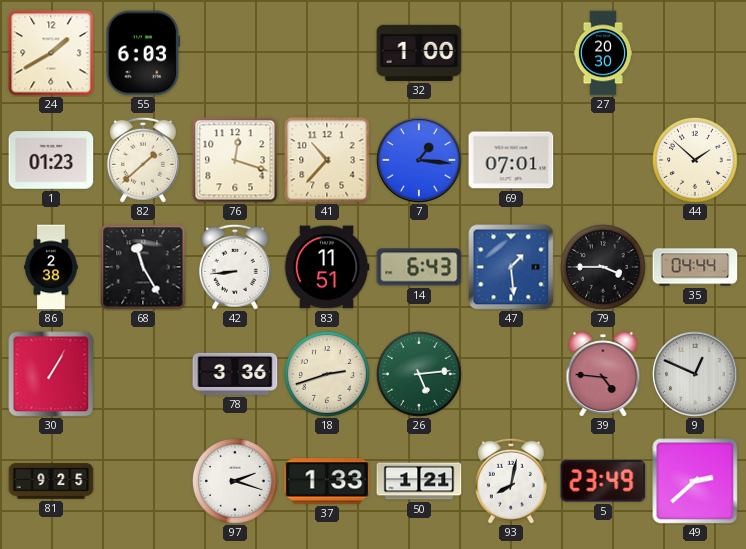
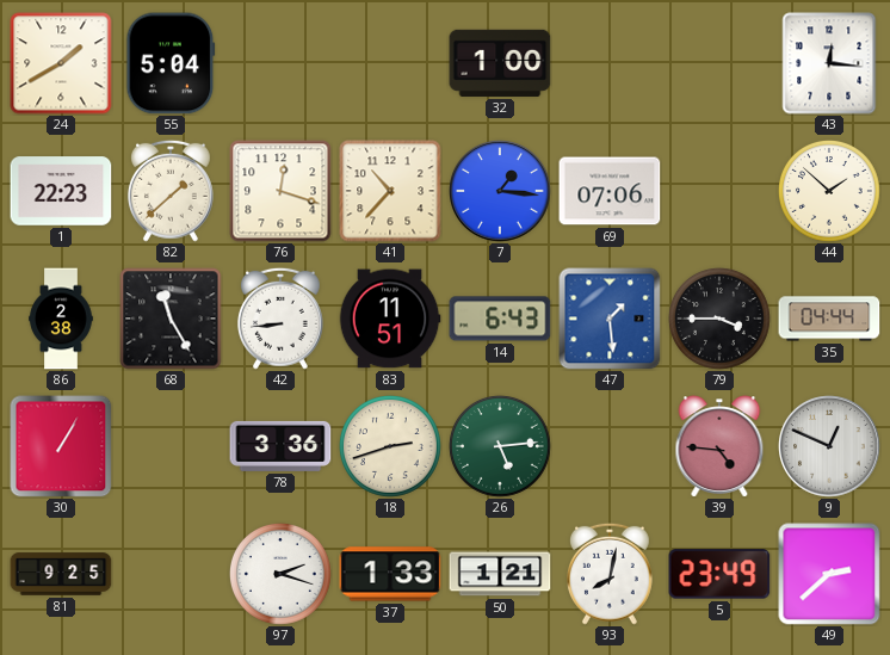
55: 6:03 -> 5:04
27: 20:30 -> none
43: none -> 12:16
1: 01:23 -> 22:23
69: 07:01 -> 07:06
